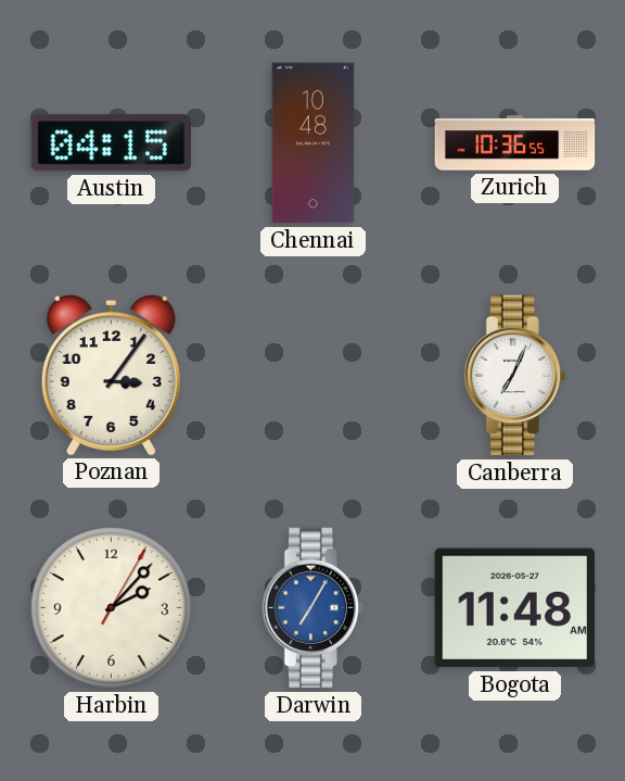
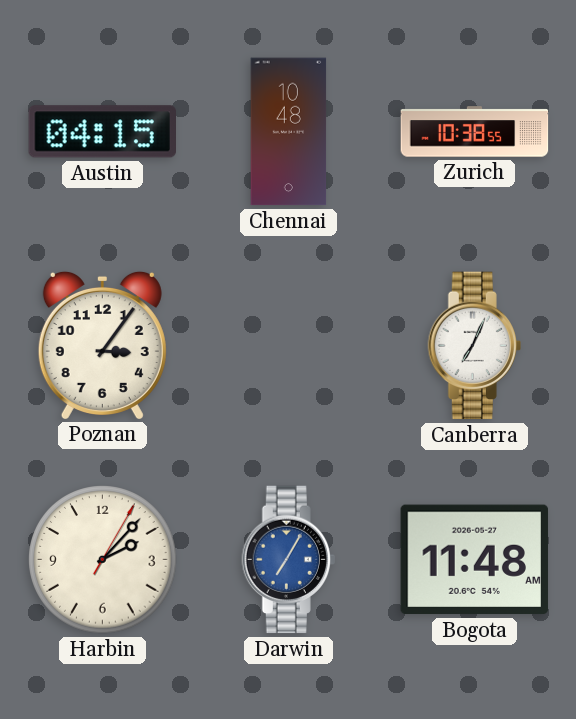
Zurich: 10:36 -> 10:38
